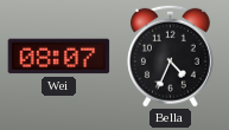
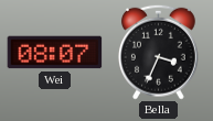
Bella: 4:34 -> 3:34
